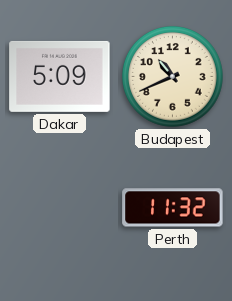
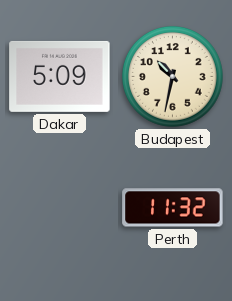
Budapest: 10:41 -> 10:32
